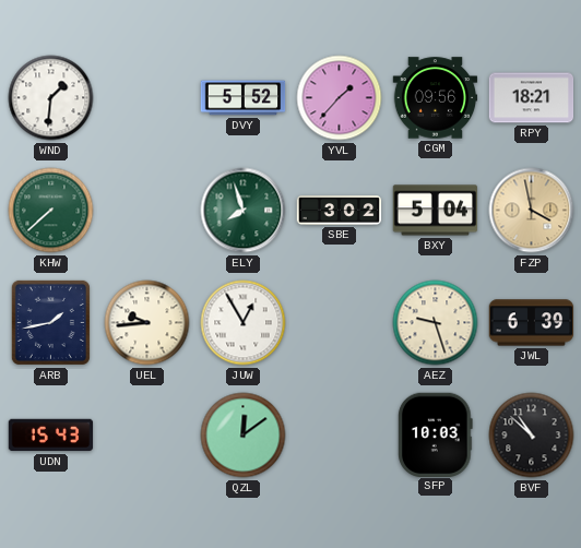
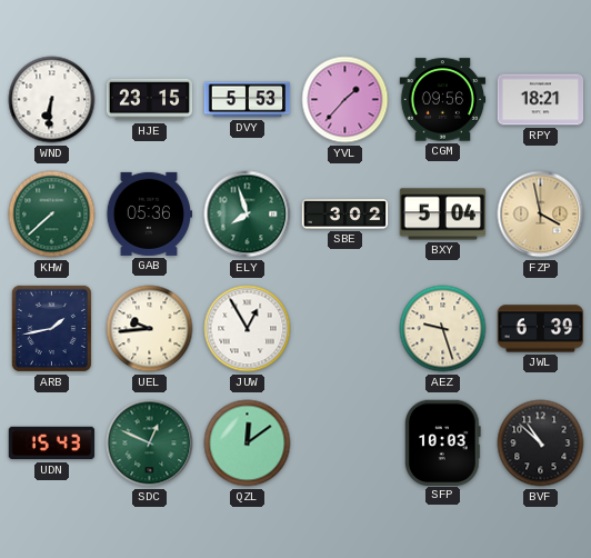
WND: 1:31 -> 6:31
HJE: none -> 23:15
DVY: 5:52 -> 5:53
GAB: none -> 05:36
SDC: none -> 12:49
